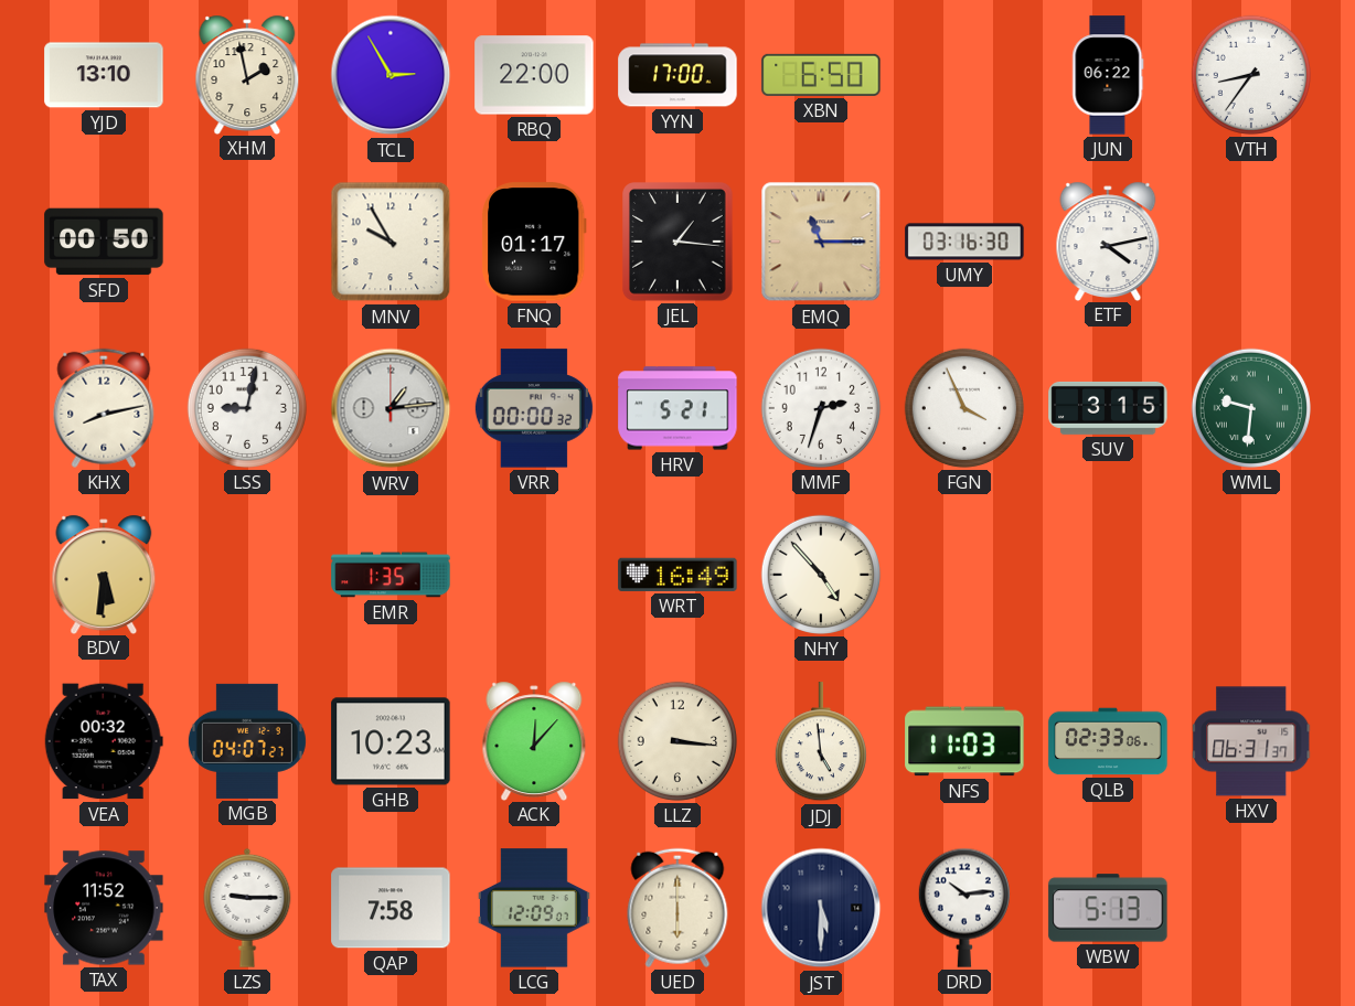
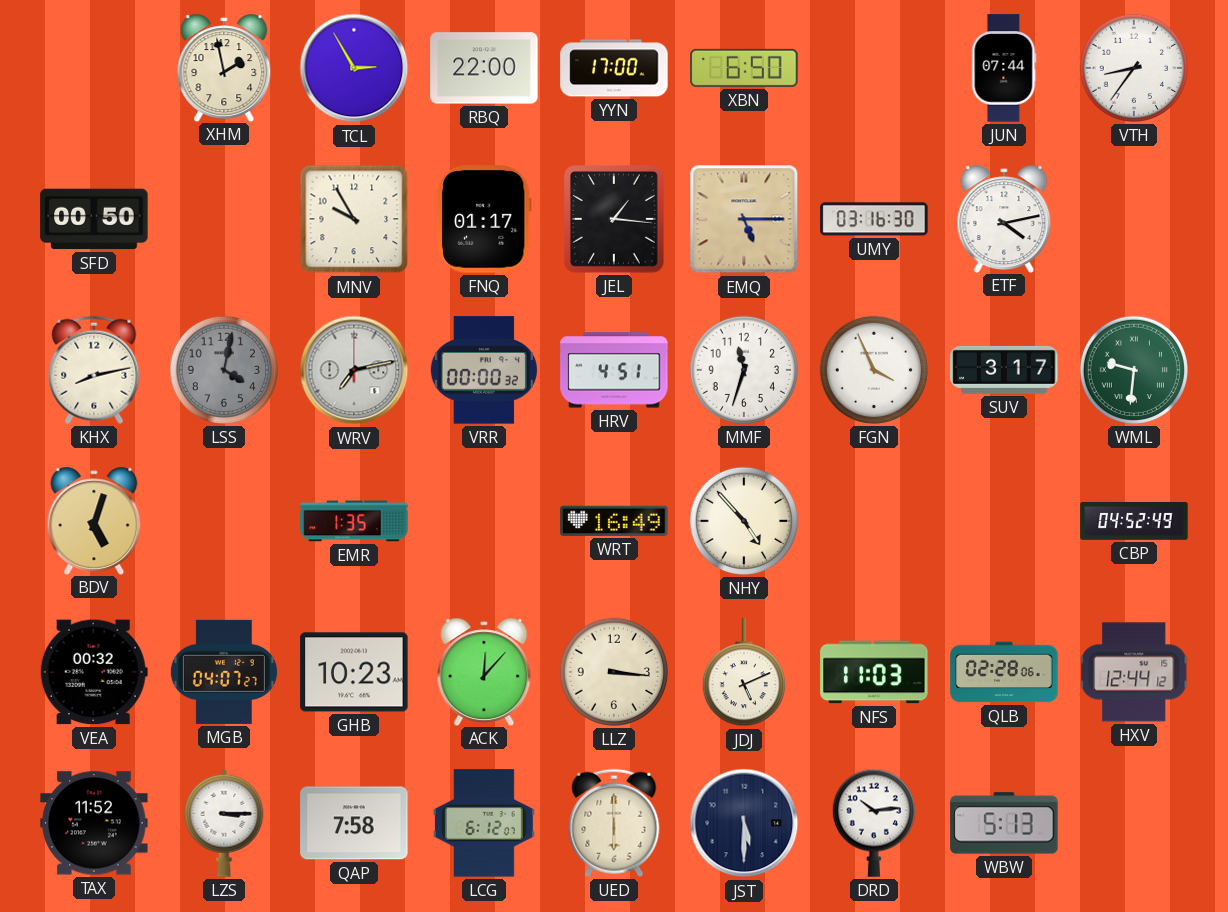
YJD: 13:10 -> none
JUN: 06:22 -> 07:44
EMQ: 11:15 -> 5:15
LSS: 9:02 -> 4:02
LSS dial: white -> grey
WRV: 1:14 -> 7:13
HRV: 5:21 -> 4:51
MMF: 2:33 -> 11:33
SUV: 3:15 -> 3:17
BDV: 5:31 -> 5:03
CBP: none -> 04:52
JDJ: 4:59 -> 5:11
QLB: 02:33 -> 02:28
HXV: 06:31 -> 12:44
LZS: 9:15 -> 3:15
LCG: 12:09 -> 6:12
